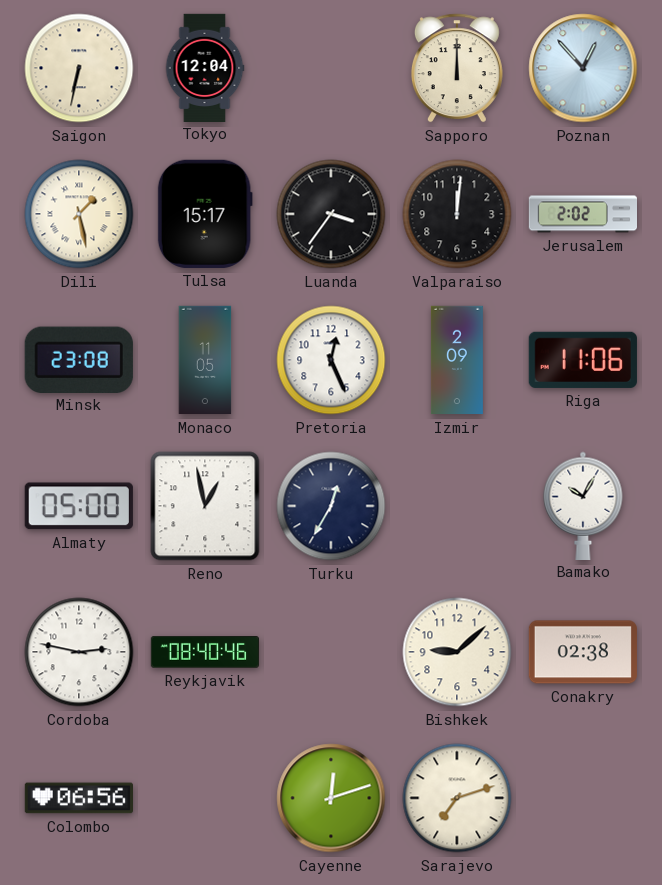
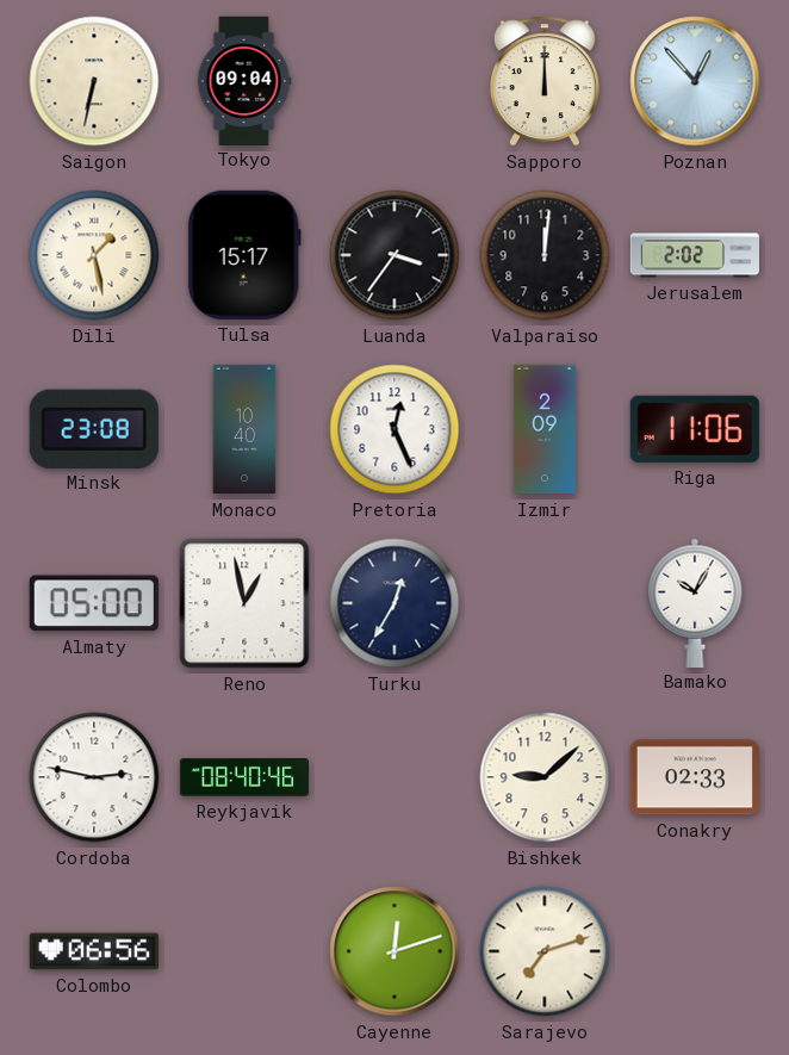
Tokyo: 12:04 -> 09:04
Monaco: 11:05 -> 10:40
Conakry: 02:38 -> 02:33
